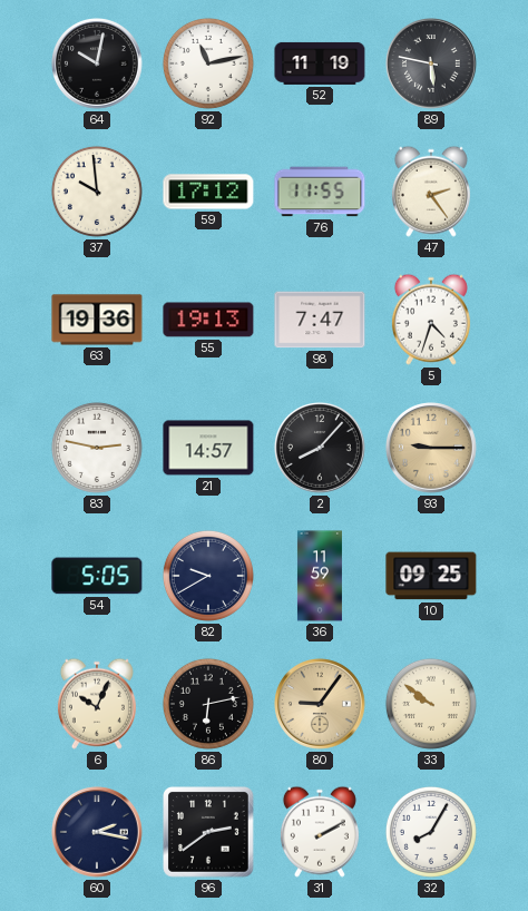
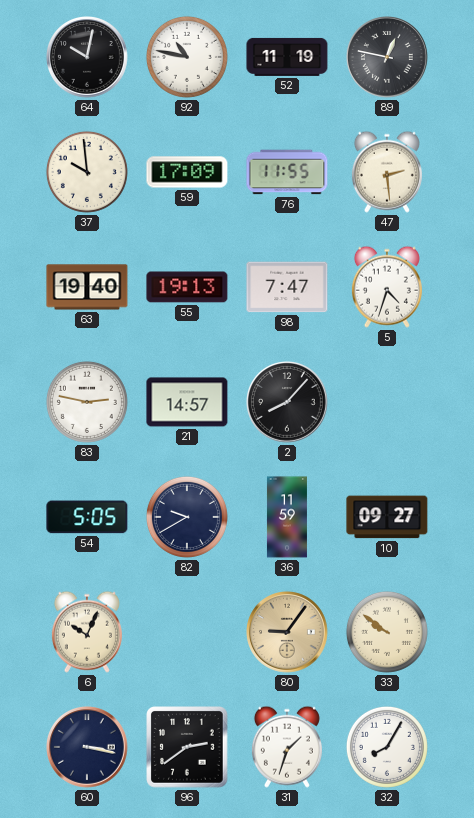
92: 11:13 -> 10:47
89: 5:47 -> 12:47
59: 17:12 -> 17:09
47: 2:24 -> 2:29
63: 19:36 -> 19:40
93: 9:15 -> none
10: 09:25 -> 09:27
86: 6:13 -> none
60: 2:17 -> 3:17
31: 2:10 -> 1:33
